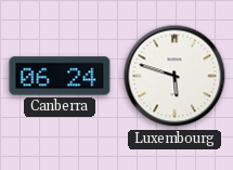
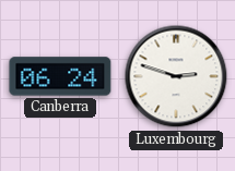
Luxembourg: 5:48 -> 2:48
